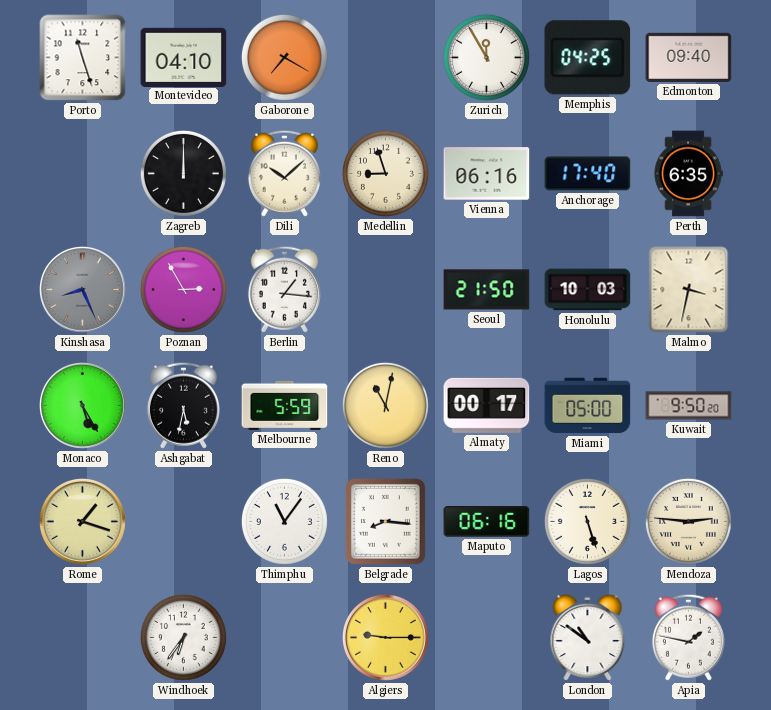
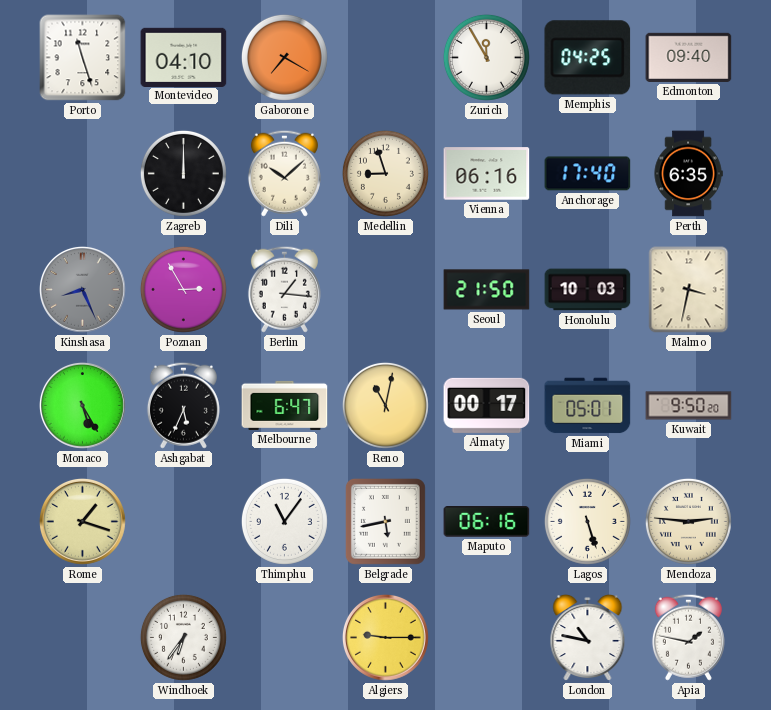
Ashgabat: 5:32 -> 5:34
Melbourne: 5:59 -> 6:47
Miami: 05:00 -> 05:01
Belgrade: 8:16 -> 5:43
London: 10:51 -> 10:47
